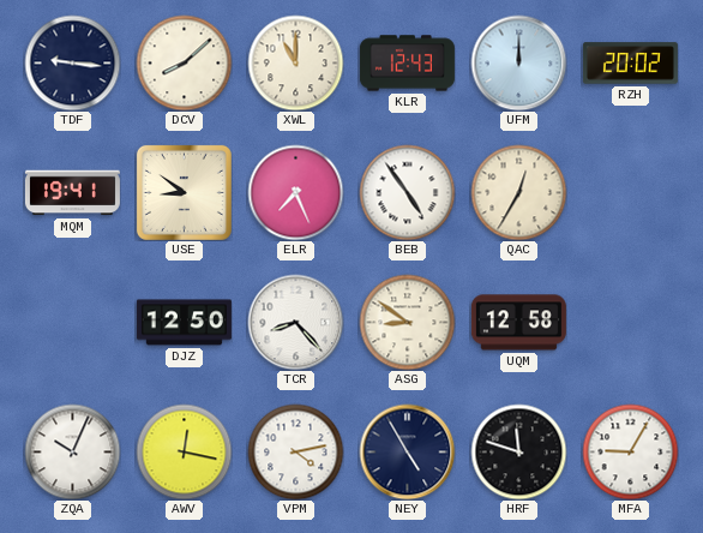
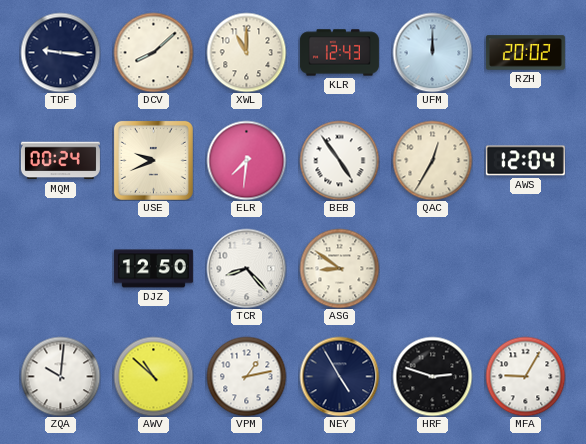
MQM: 19:41 -> 00:24
USE: 8:51 -> 9:41
ELR: 7:26 -> 7:31
AWS: none -> 12:04
UQM: 12:58 -> none
ZQA: 10:04 -> 10:01
AWV: 12:17 -> 10:52
VPM: 4:13 -> 1:13
HRF: 11:48 -> 2:48
